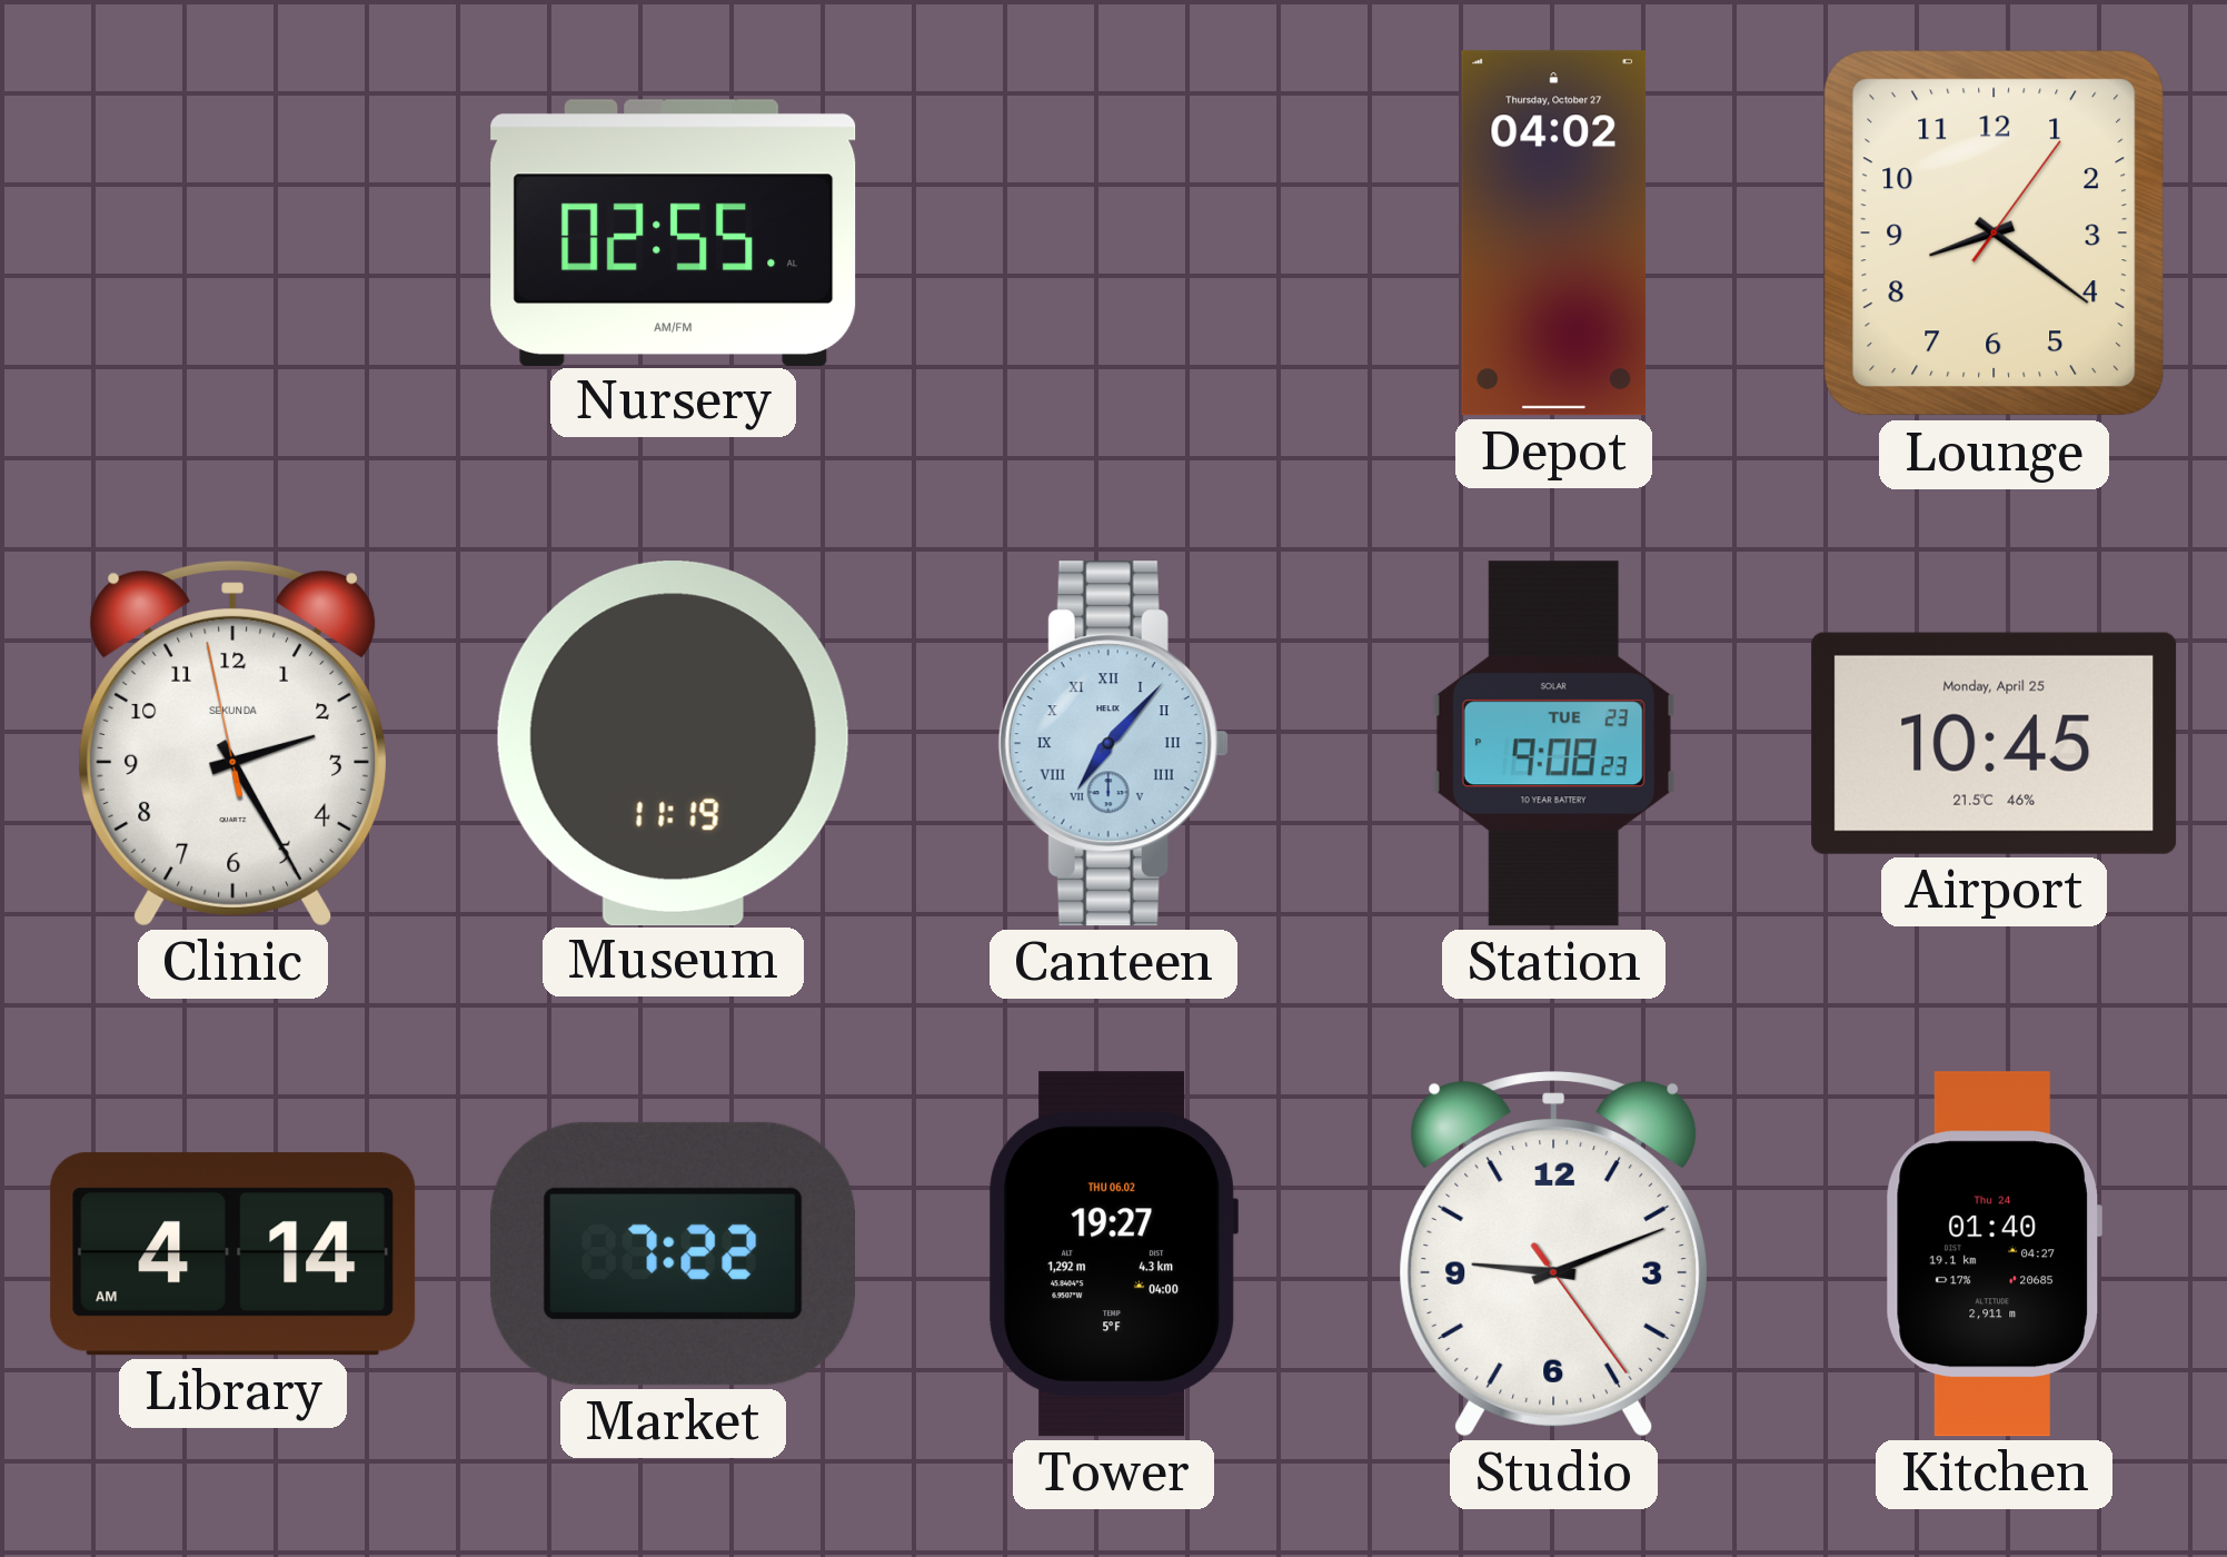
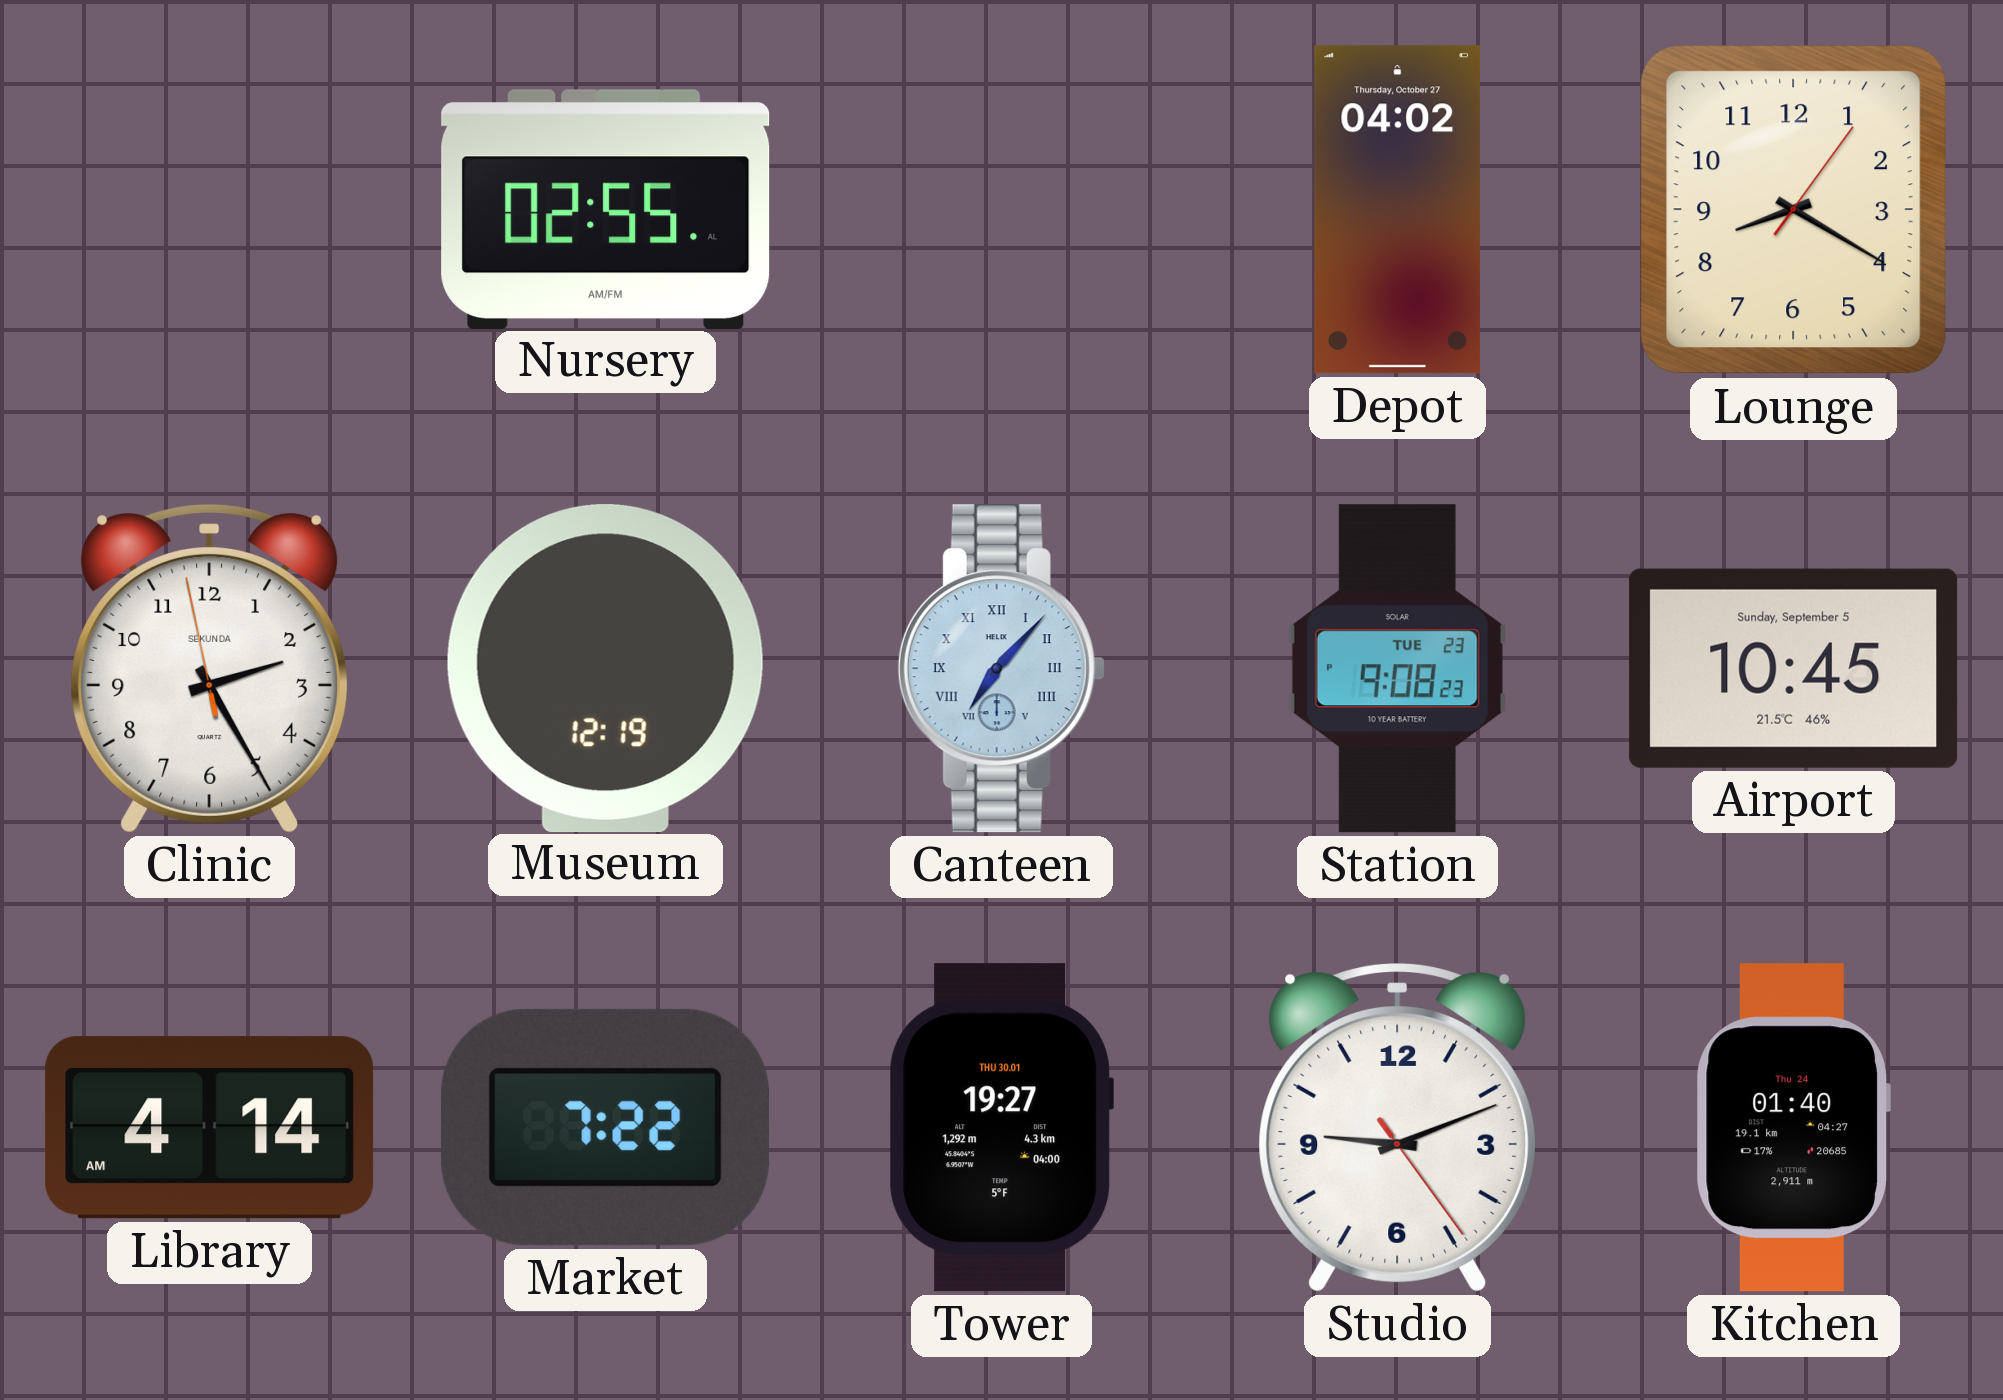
Lounge: 8:21 -> 8:20
Museum: 11:19 -> 12:19
Airport date: Monday, April 25 -> Sunday, September 5
Tower date: THU 06.02 -> THU 30.01
